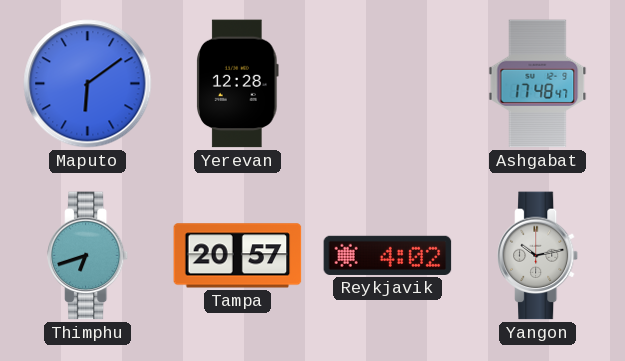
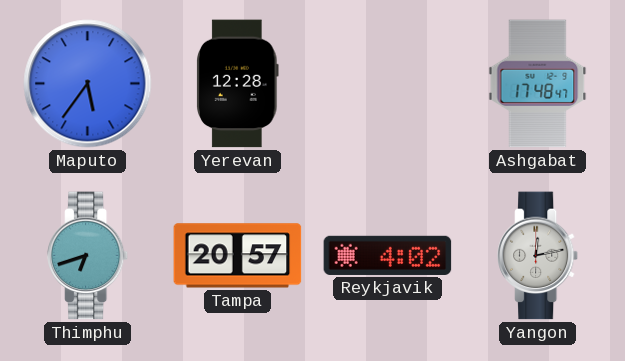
Maputo: 6:09 -> 5:36
Yangon: 10:13 -> 12:13
